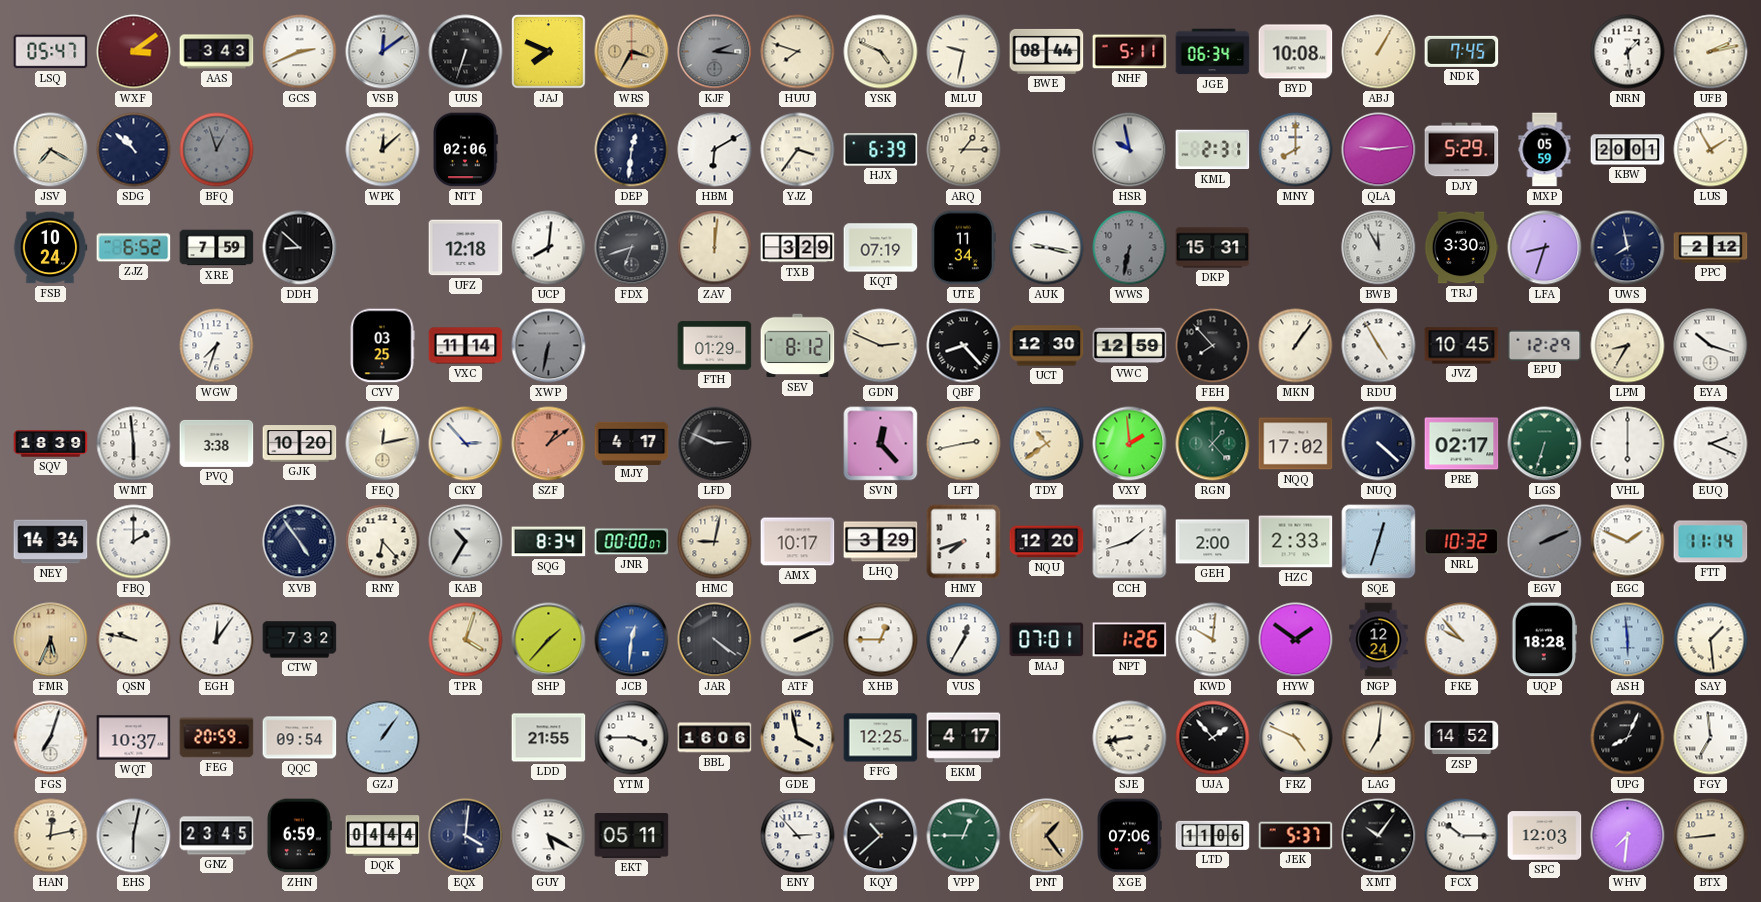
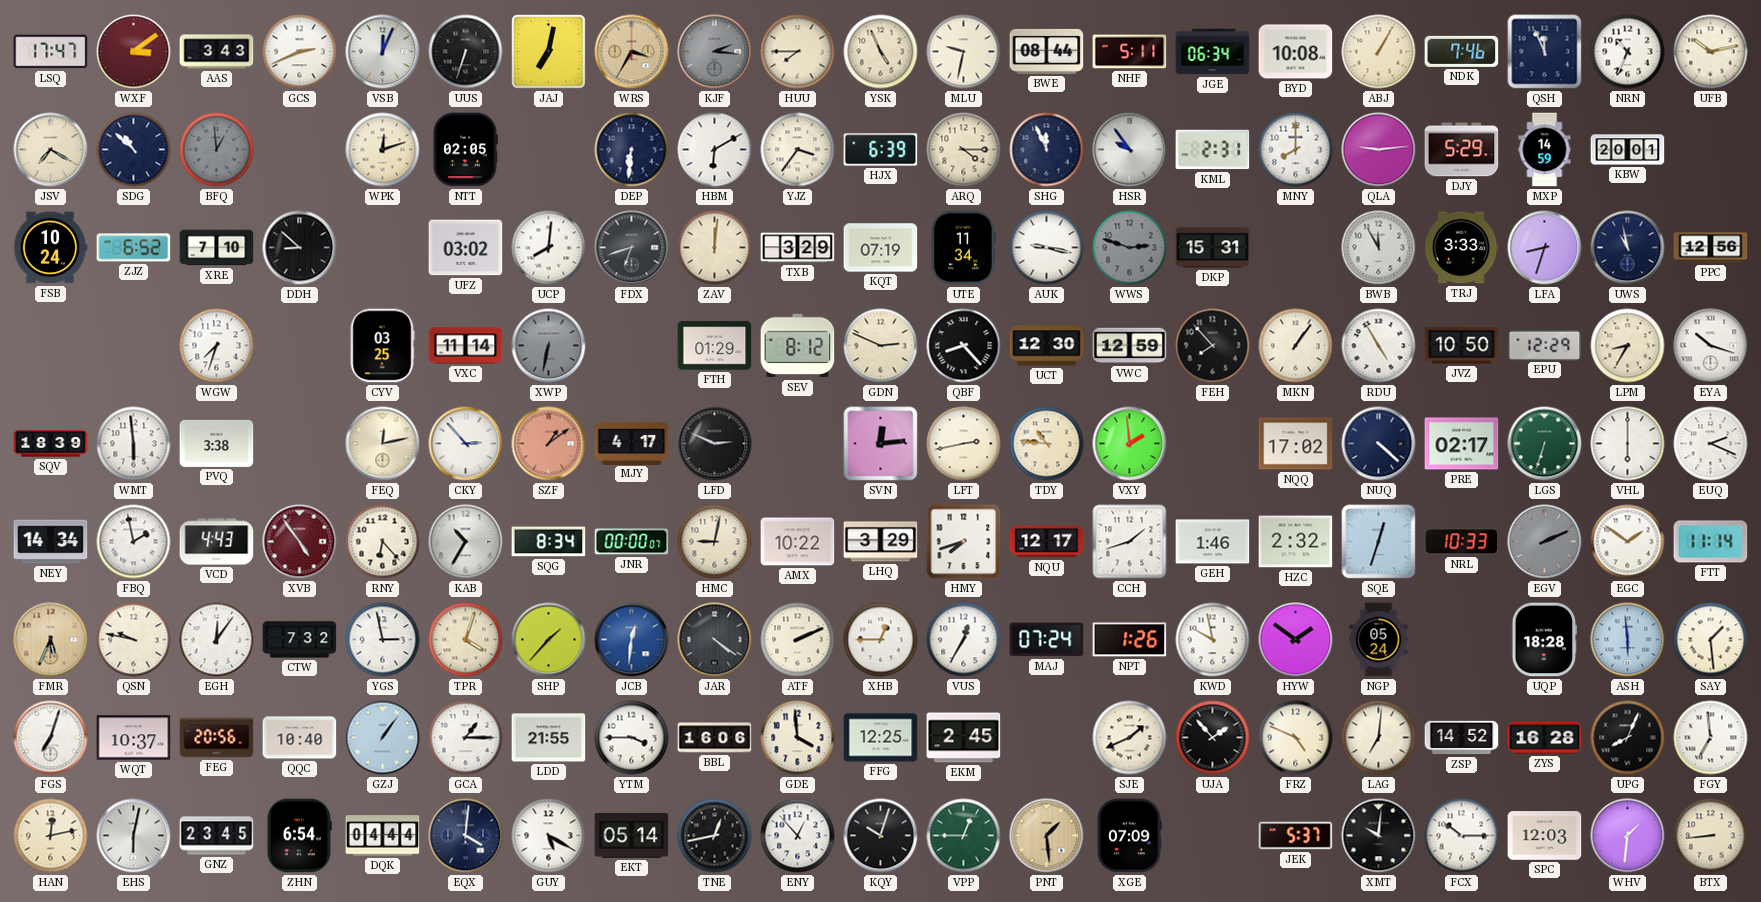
LSQ: 05:47 -> 17:47
VSB: 12:09 -> 12:04
JAJ: 7:49 -> 7:02
HUU: 7:48 -> 7:45
YSK: 4:49 -> 4:56
NDK: 7:45 -> 7:46
QSH: none -> 11:56
NRN: 1:29 -> 10:34
UFB: 2:13 -> 10:13
BFQ: 12:57 -> 12:59
WPK: 12:08 -> 12:12
NTT: 02:06 -> 02:05
DEP: 12:31 -> 6:31
ARQ: 1:15 -> 4:15
SHG: none -> 11:56
HSR: 9:58 -> 9:54
MXP: 05:59 -> 14:59
LUS: 1:55 -> none
XRE: 7:59 -> 7:10
UFZ: 12:18 -> 03:02
WWS: 6:32 -> 2:48
TRJ: 3:30 -> 3:33
UWS: 7:58 -> 10:58
PPC: 2:12 -> 12:56
JVZ: 10:45 -> 10:50
GJK: 10:20 -> none
SVN: 12:23 -> 12:14
TDY: 10:39 -> 10:46
RGN: 1:23 -> none
FBQ: 2:00 -> 1:58
VCD: none -> 4:43
XVB dial: navy -> burgundy
AMX: 10:17 -> 10:22
NQU: 12:20 -> 12:17
GEH: 2:00 -> 1:46
HZC: 2:33 -> 2:32
NRL: 10:32 -> 10:33
EGC: 1:49 -> 1:51
YGS: none -> 2:58
MAJ: 07:01 -> 07:24
KWD: 10:01 -> 9:58
NGP: 12:24 -> 05:24
FKE: 9:53 -> none
FEG: 20:59 -> 20:56
QQC: 09:54 -> 10:40
GCA: none -> 1:15
GDE: 3:58 -> 3:59
EKM: 4:17 -> 2:45
SJE: 8:43 -> 1:41
ZYS: none -> 16:28
ZHN: 6:59 -> 6:54
EKT: 05:11 -> 05:14
TNE: none -> 12:43
ENY: 2:53 -> 12:53
KQY: 10:38 -> 10:03
PNT: 1:24 -> 1:29
XGE: 07:06 -> 07:09
LTD: 11:06 -> none
XMT: 10:06 -> 10:01
WHV: 7:31 -> 1:31
